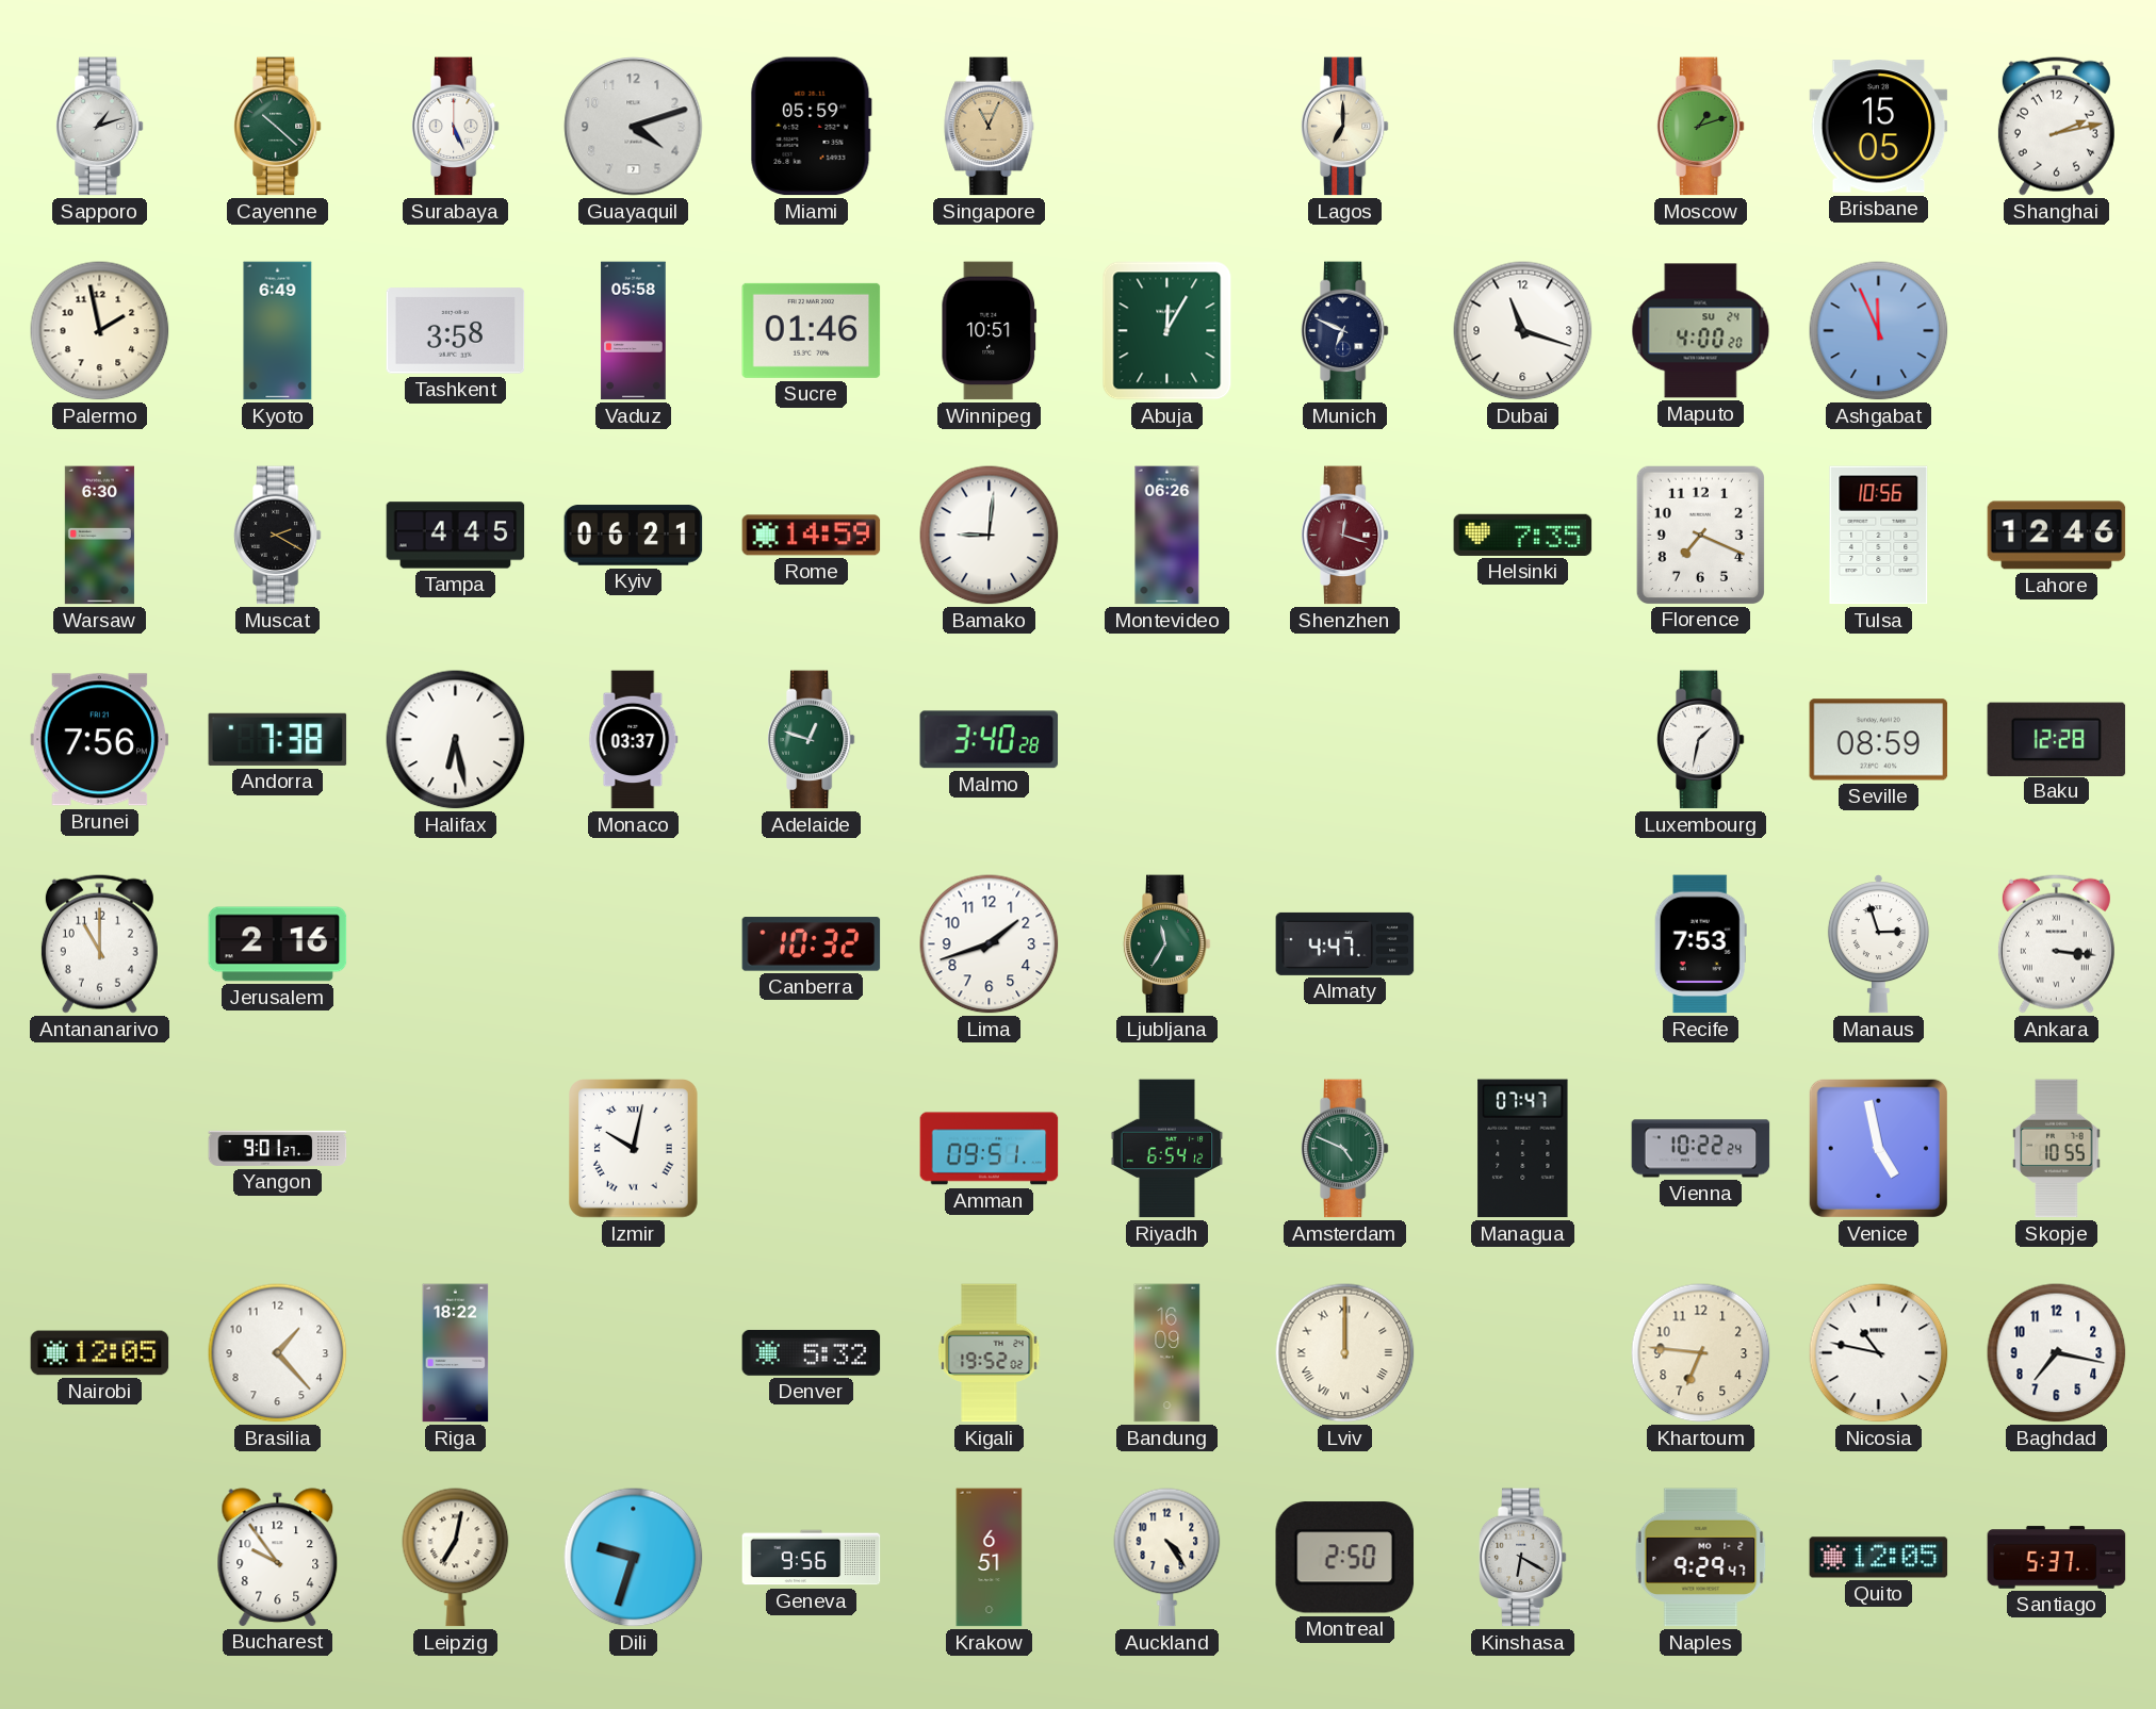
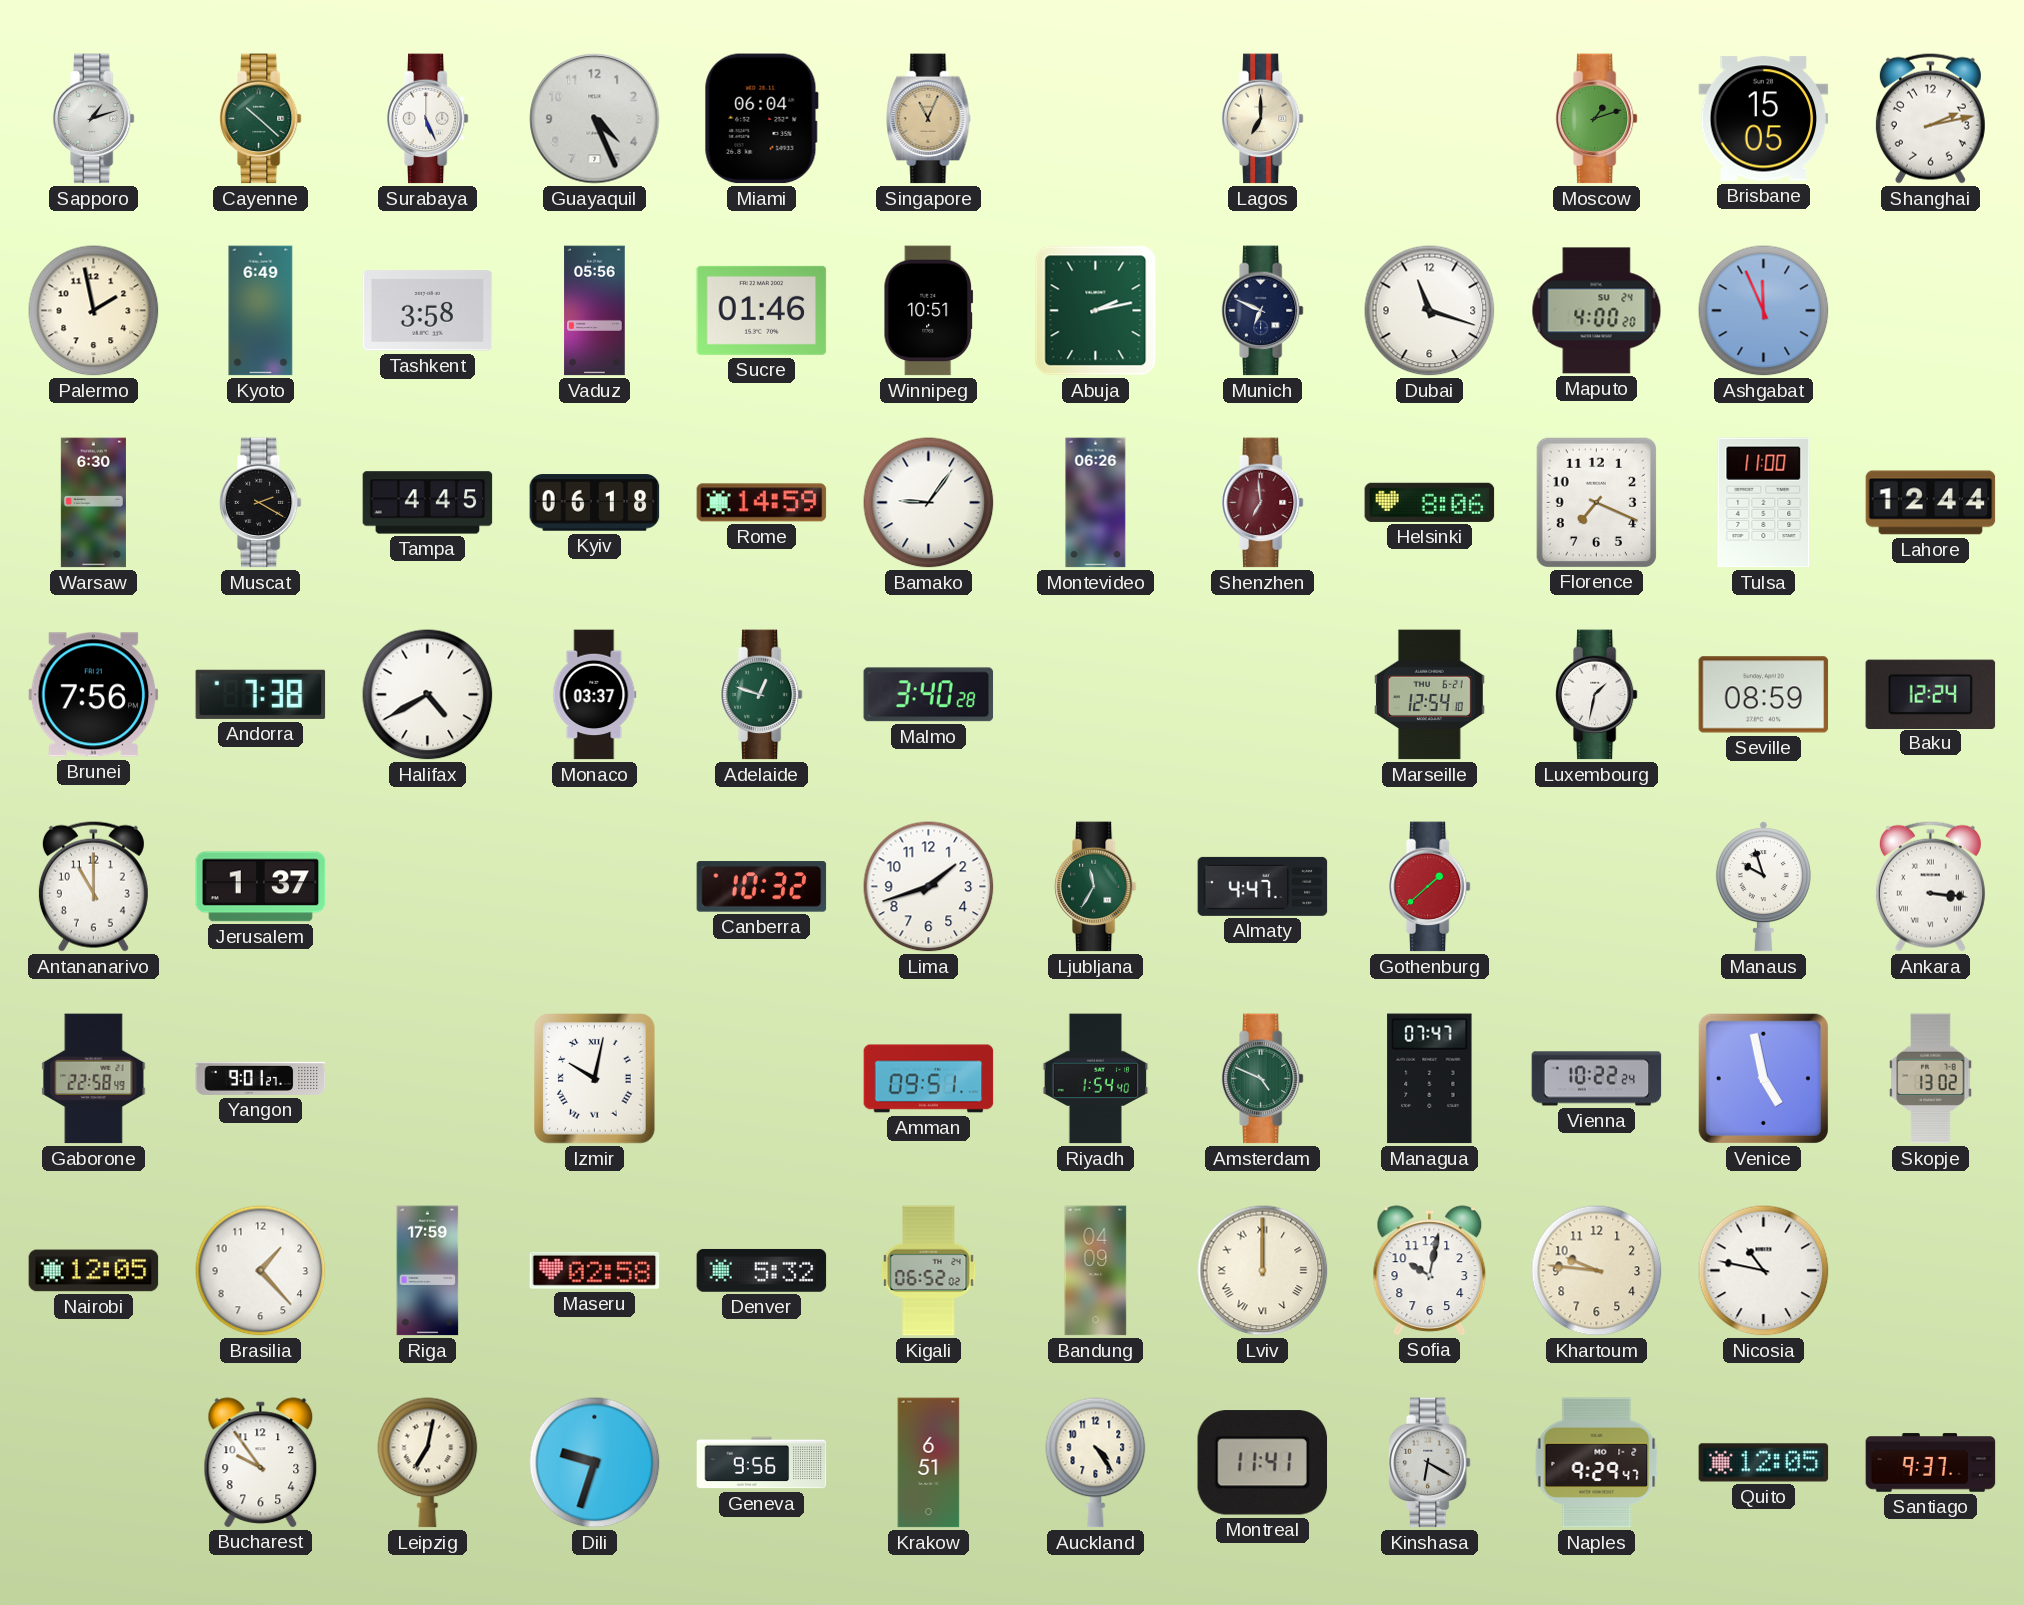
Guayaquil: 4:12 -> 4:26
Miami: 05:59 -> 06:04
Vaduz: 05:58 -> 05:56
Abuja: 12:05 -> 2:13
Kyiv: 06:21 -> 06:18
Bamako: 9:01 -> 9:06
Shenzhen: 12:18 -> 6:59
Helsinki: 7:35 -> 8:06
Tulsa: 10:56 -> 11:00
Lahore: 12:46 -> 12:44
Halifax: 6:28 -> 4:40
Marseille: none -> 12:54
Baku: 12:28 -> 12:24
Jerusalem: 2:16 -> 1:37
Gothenburg: none -> 1:38
Recife: 7:53 -> none
Manaus: 2:57 -> 9:57
Gaborone: none -> 22:58
Riyadh: 6:54 -> 1:54
Skopje: 10:55 -> 13:02
Riga: 18:22 -> 17:59
Maseru: none -> 02:58
Kigali: 19:52 -> 06:52
Bandung: 16:09 -> 04:09
Sofia: none -> 10:02
Khartoum: 6:46 -> 9:46
Baghdad: 7:17 -> none
Montreal: 2:50 -> 11:41
Santiago: 5:37 -> 9:37
